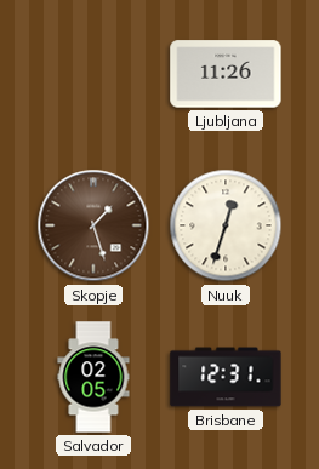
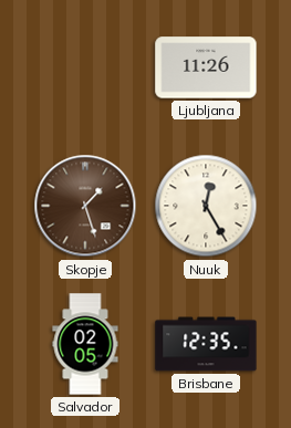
Nuuk: 12:33 -> 12:25
Brisbane: 12:31 -> 12:35
